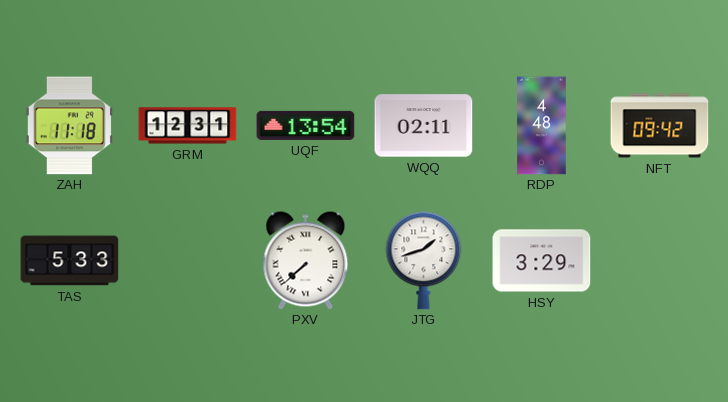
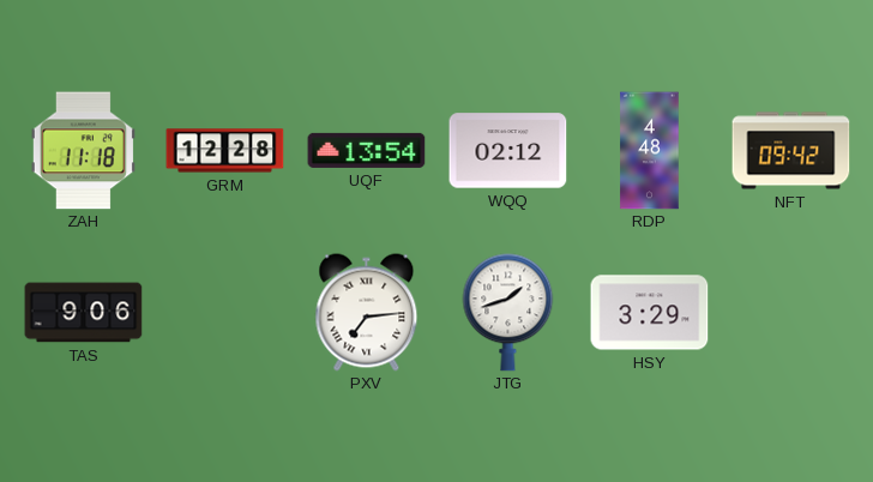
GRM: 12:31 -> 12:28
WQQ: 02:11 -> 02:12
TAS: 5:33 -> 9:06
PXV: 7:38 -> 7:14
